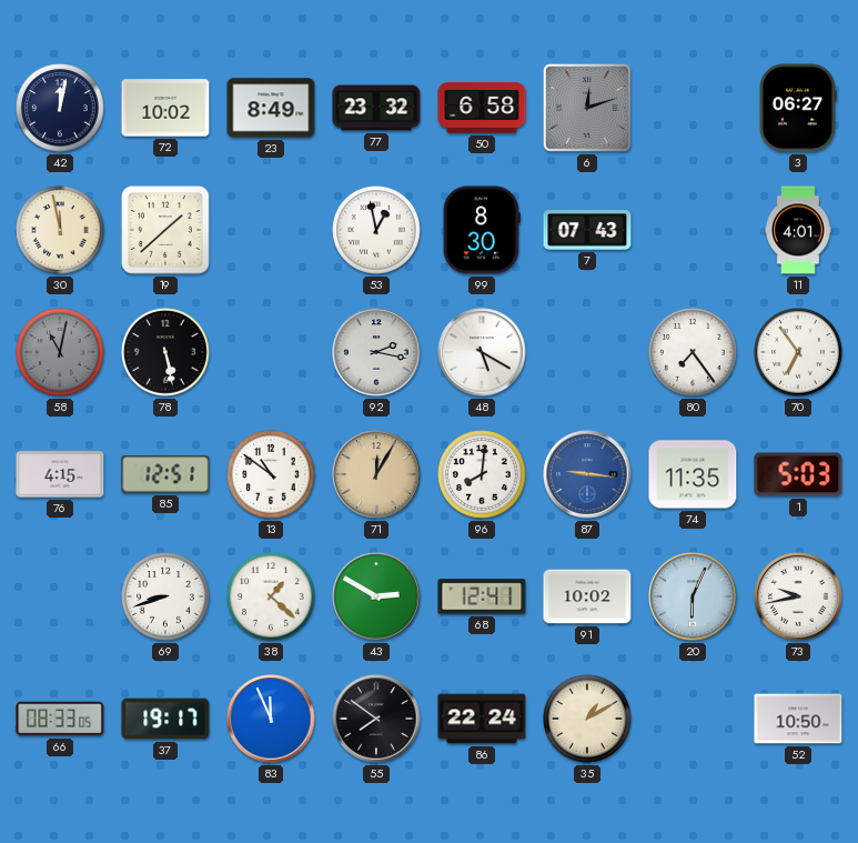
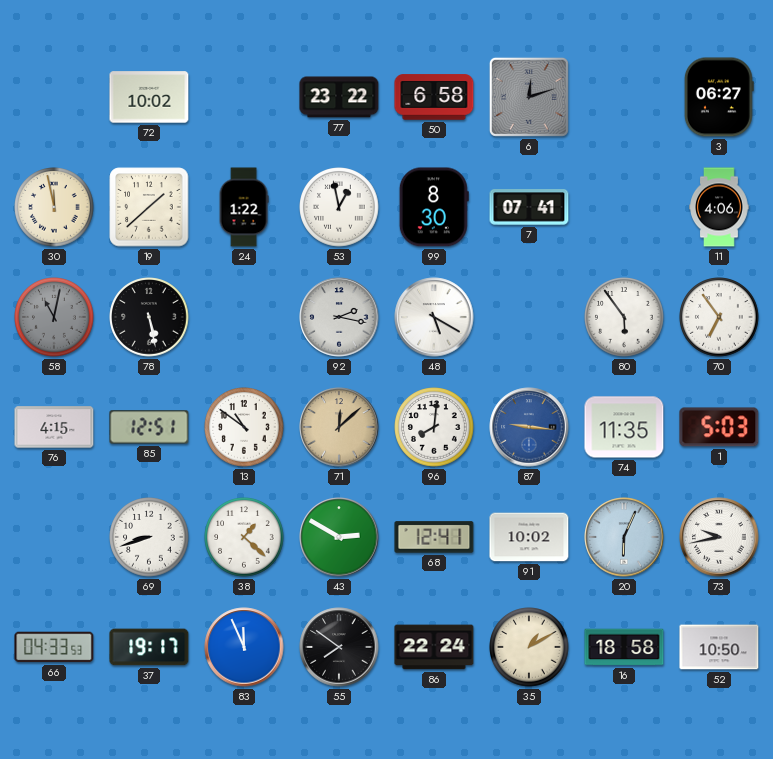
42: 12:02 -> none
23: 8:49 -> none
77: 23:32 -> 23:22
24: none -> 1:22
7: 07:43 -> 07:41
11: 4:01 -> 4:06
80: 7:24 -> 5:54
71: 12:05 -> 12:08
66: 08:33 -> 04:33
16: none -> 18:58
